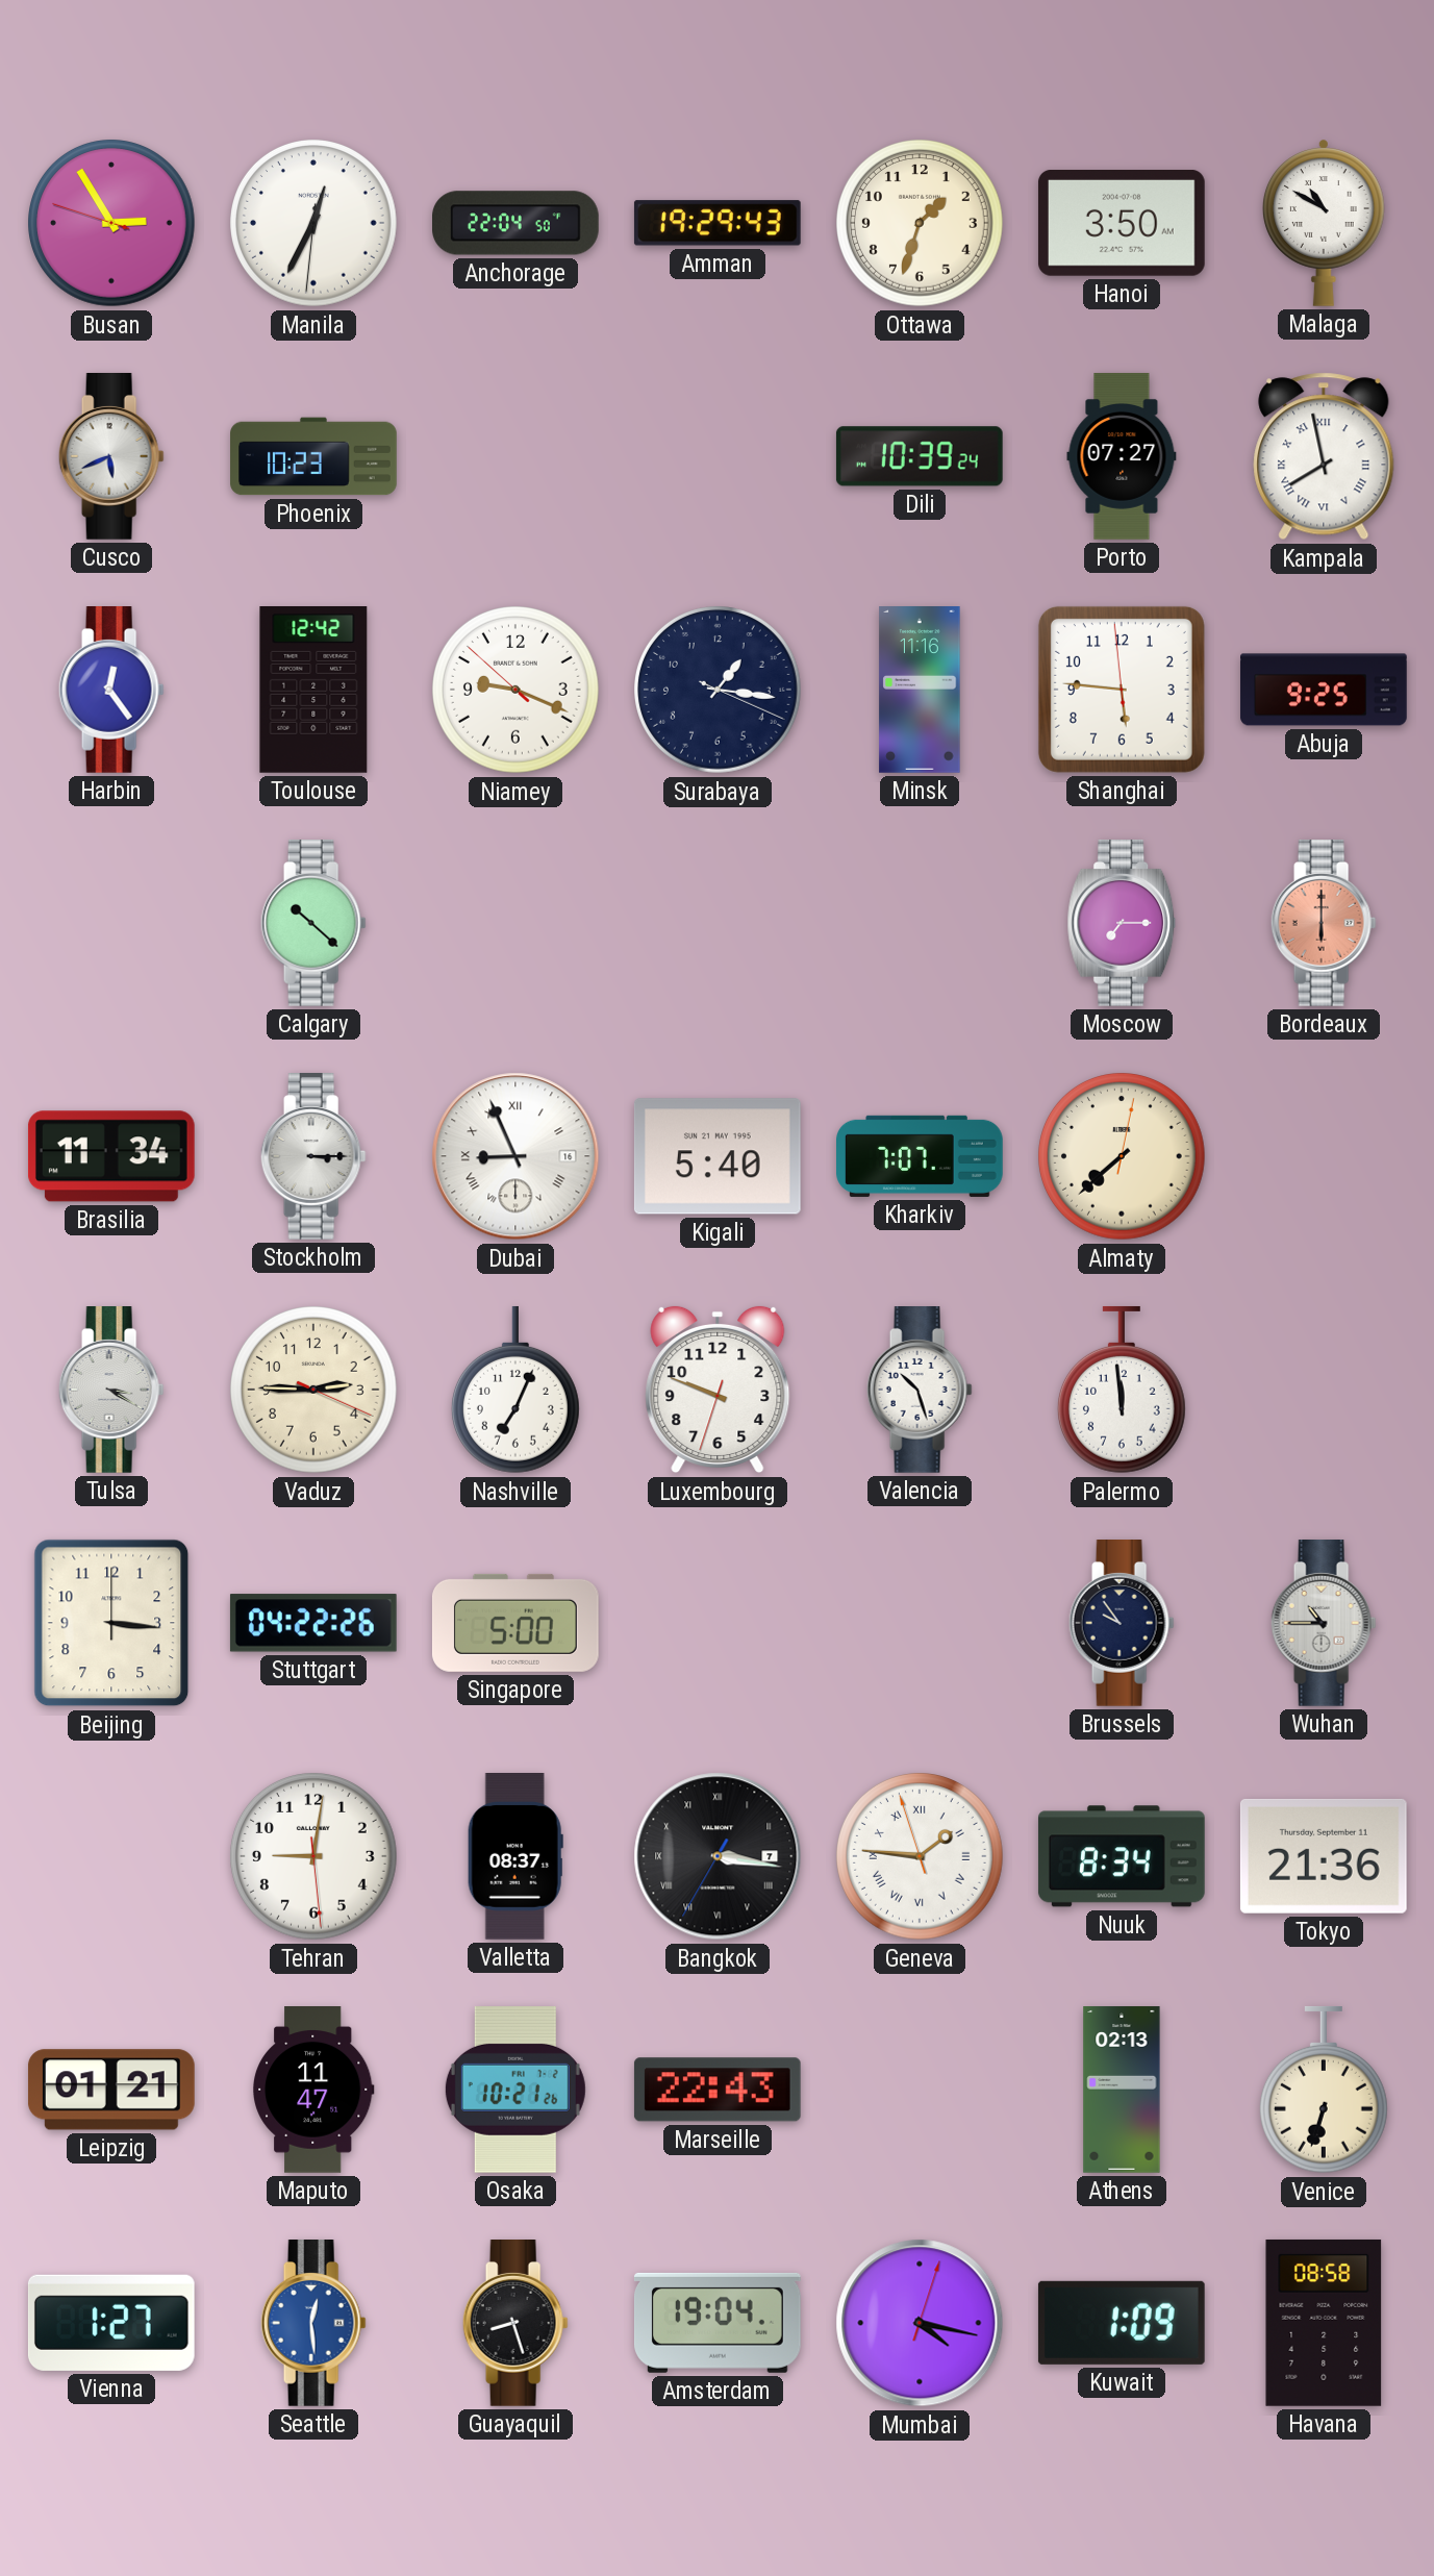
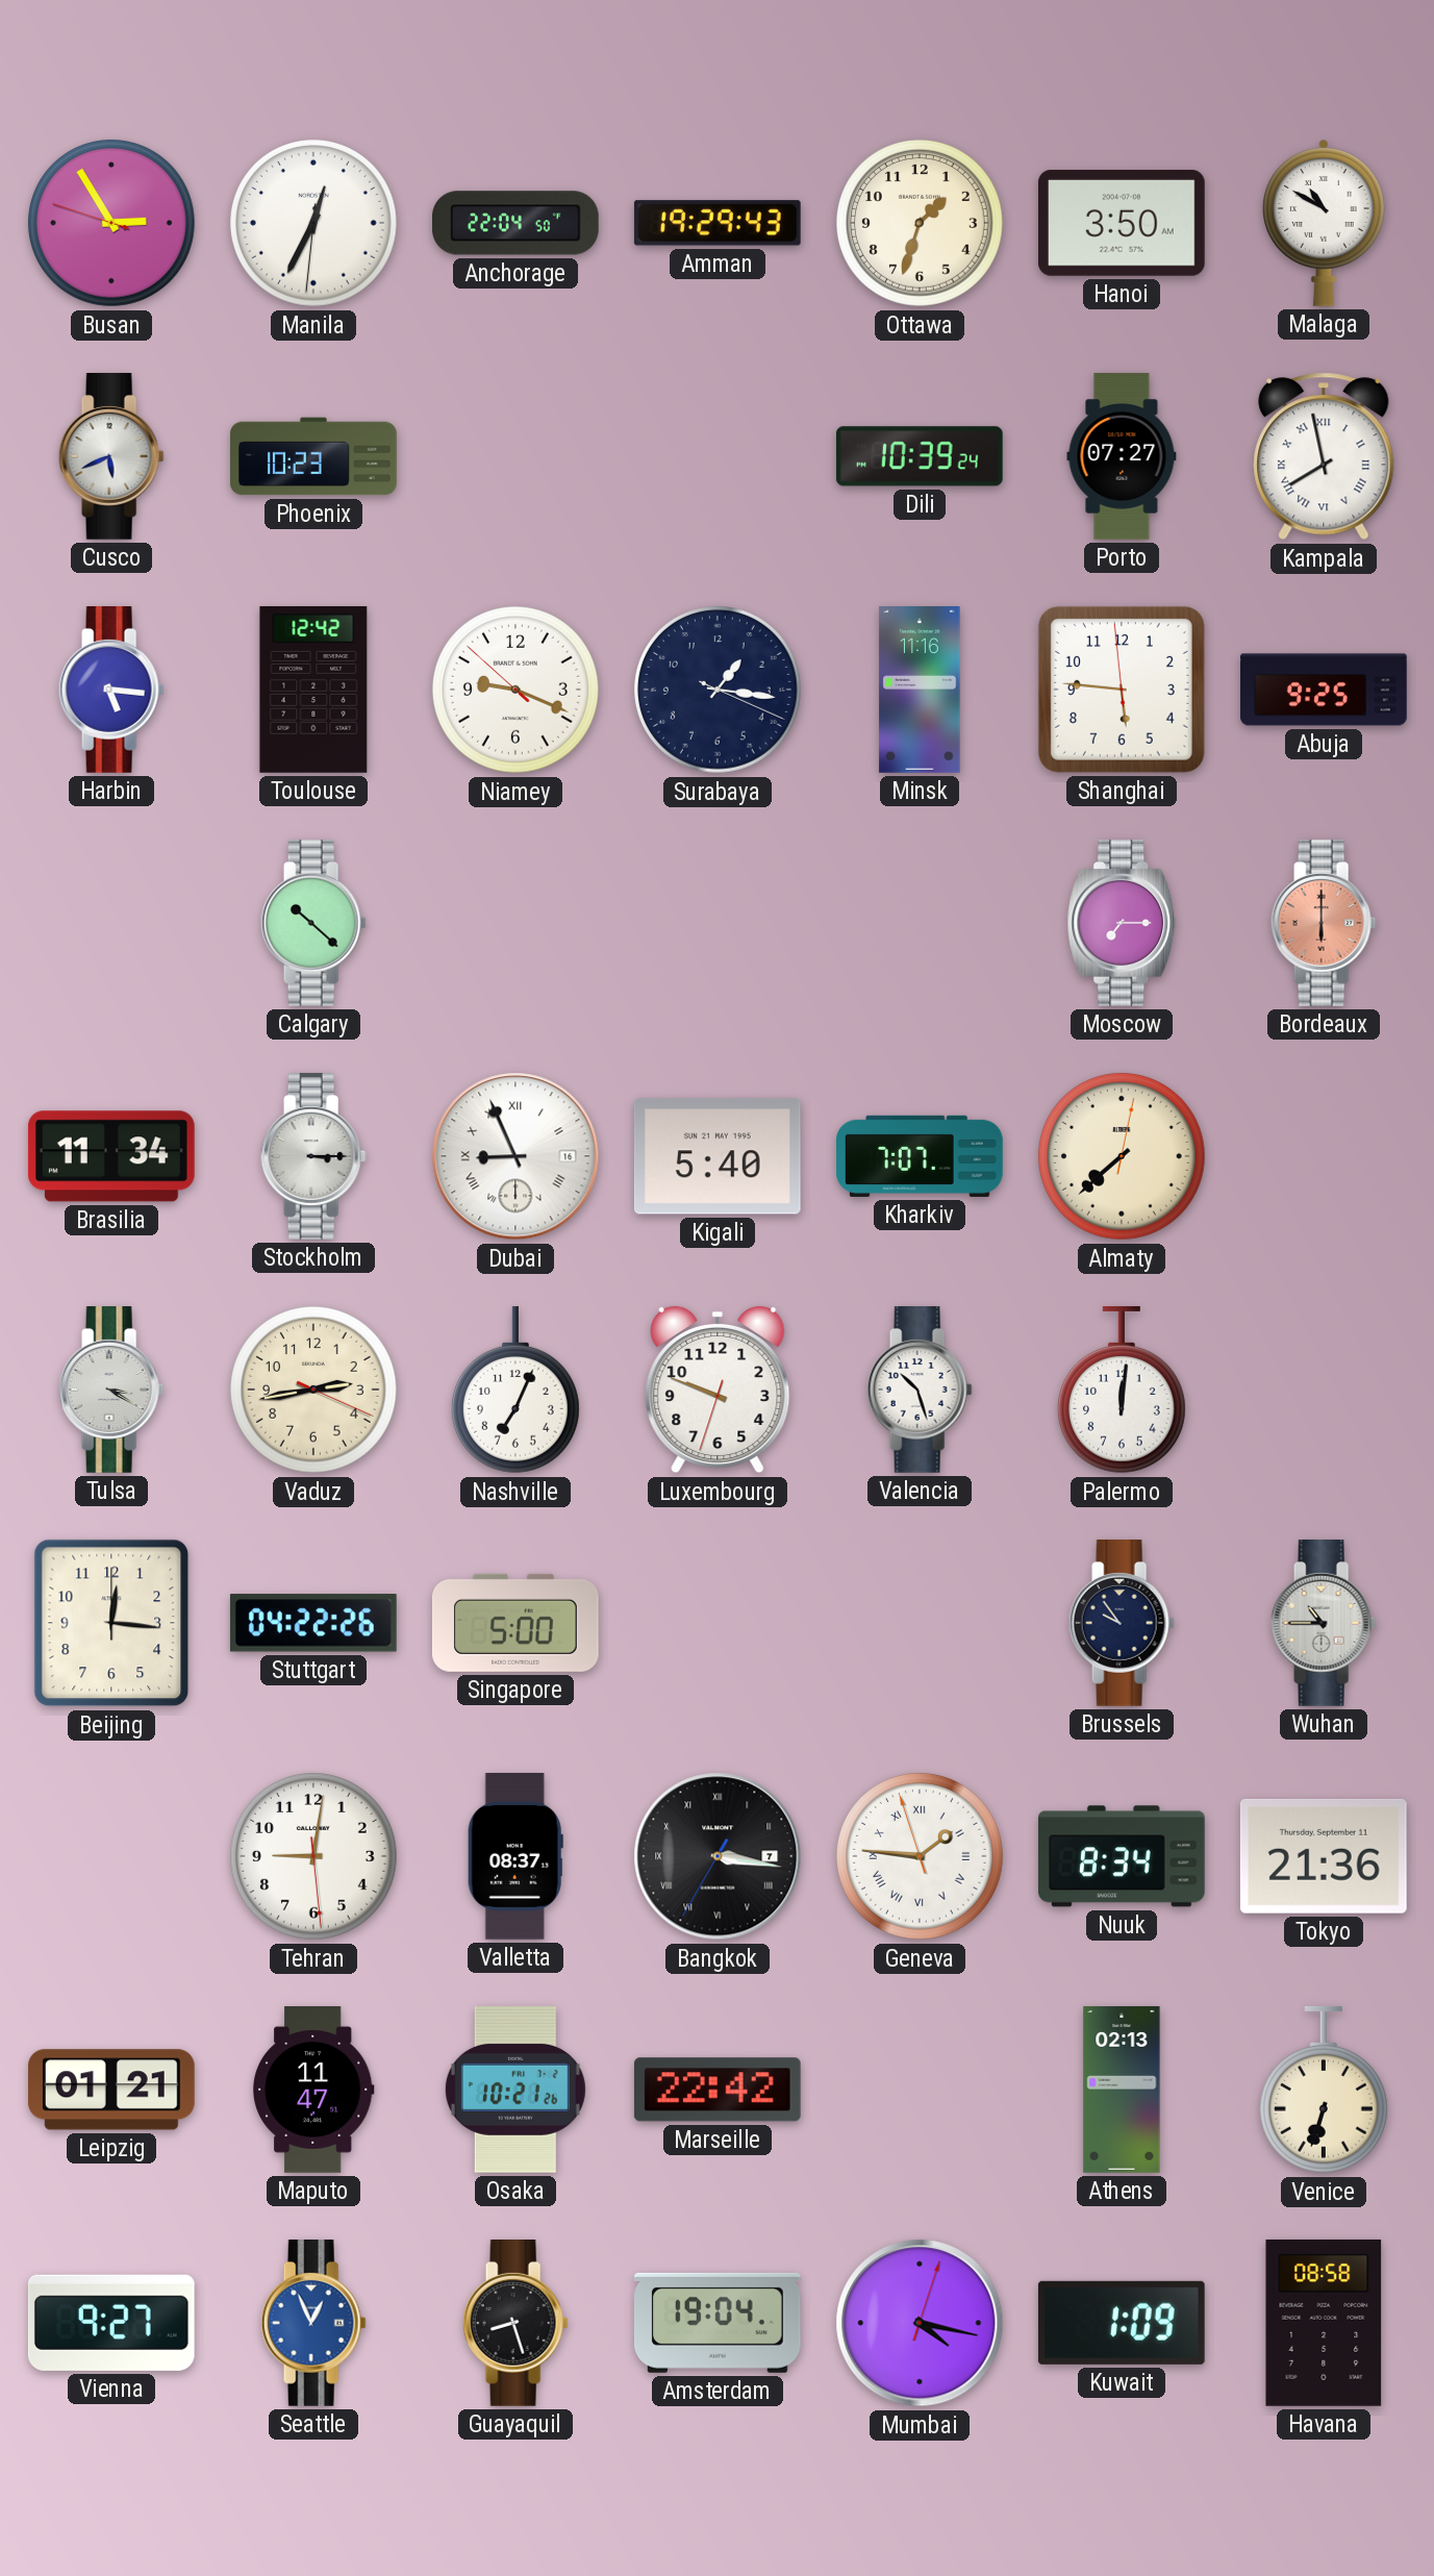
Harbin: 12:24 -> 5:16
Vaduz: 2:45 -> 2:43
Palermo: 11:59 -> 12:01
Beijing: 3:16 -> 12:16
Marseille: 22:43 -> 22:42
Vienna: 1:27 -> 9:27
Seattle: 12:29 -> 12:56
